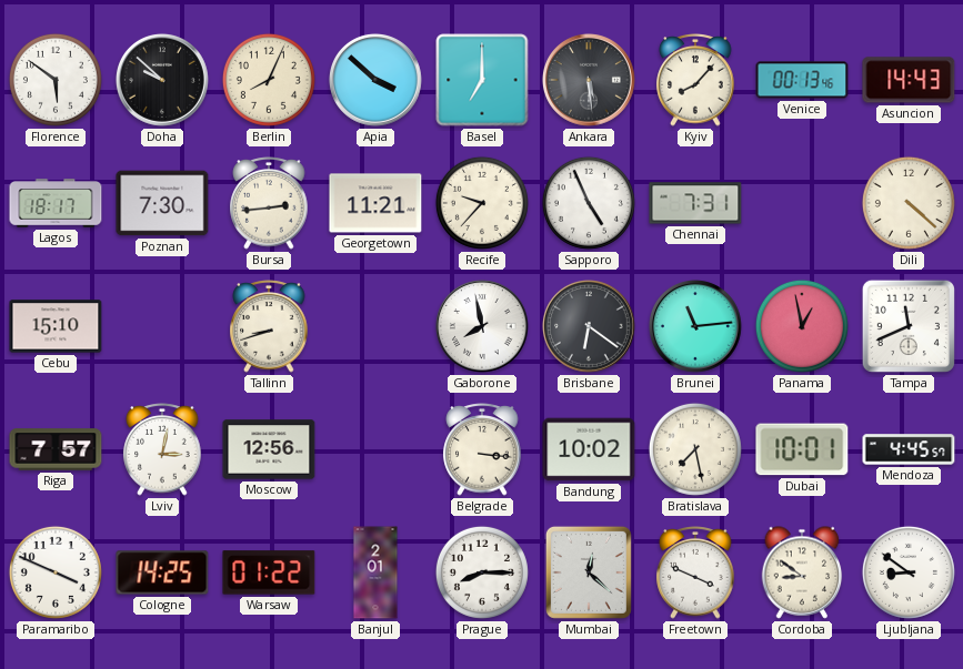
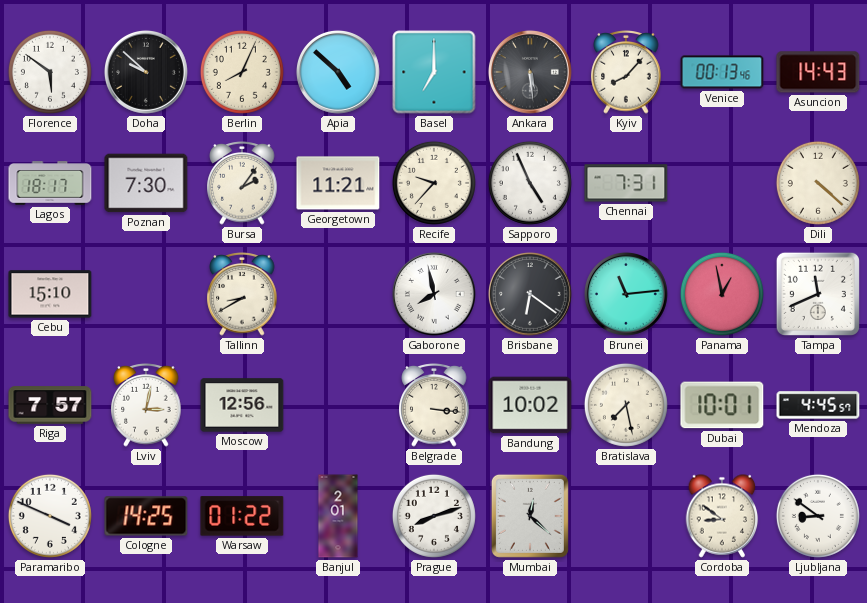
Apia: 3:52 -> 4:52
Bursa: 2:44 -> 2:06
Tallinn: 8:42 -> 8:40
Prague: 8:15 -> 8:12
Freetown: 3:49 -> none
